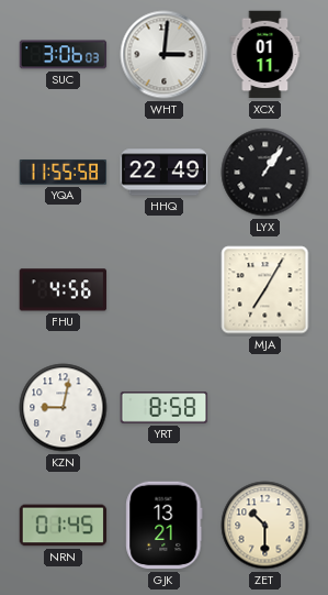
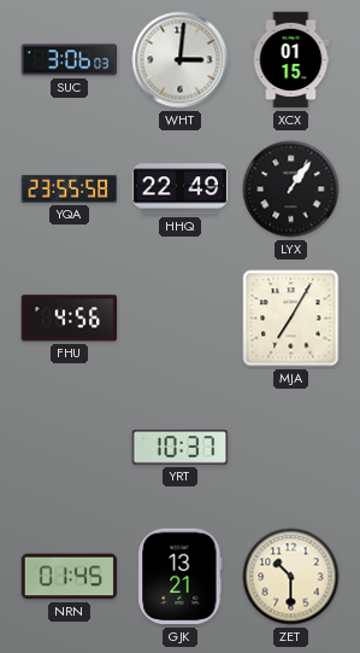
XCX: 01:11 -> 01:15
YQA: 11:55 -> 23:55
KZN: 9:02 -> none
YRT: 8:58 -> 10:37
